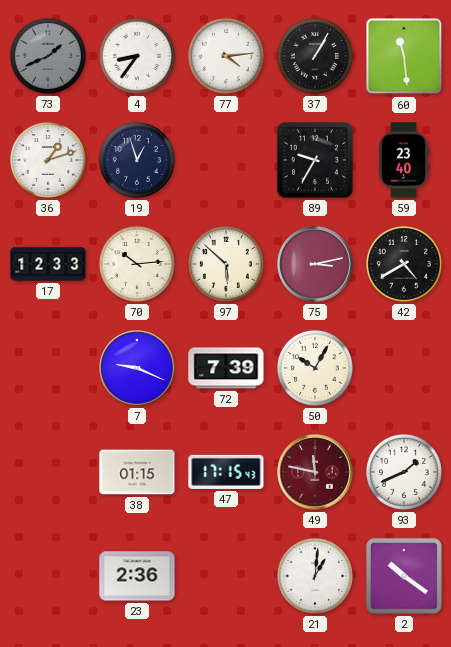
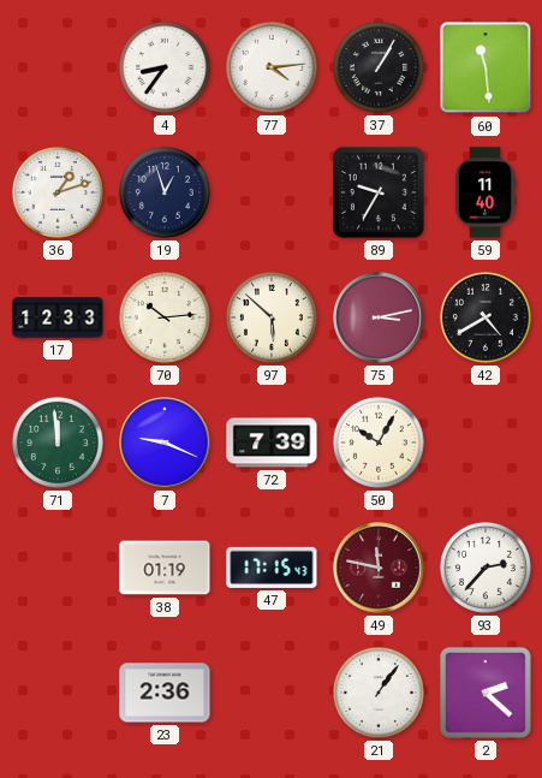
73: 1:41 -> none
59: 23:40 -> 11:40
71: none -> 11:59
38: 01:15 -> 01:19
93: 1:41 -> 2:37
21: 1:01 -> 1:06
2: 10:21 -> 2:22
